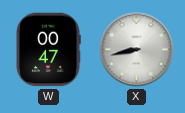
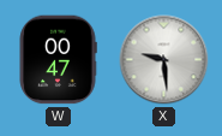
X: 8:43 -> 9:29
